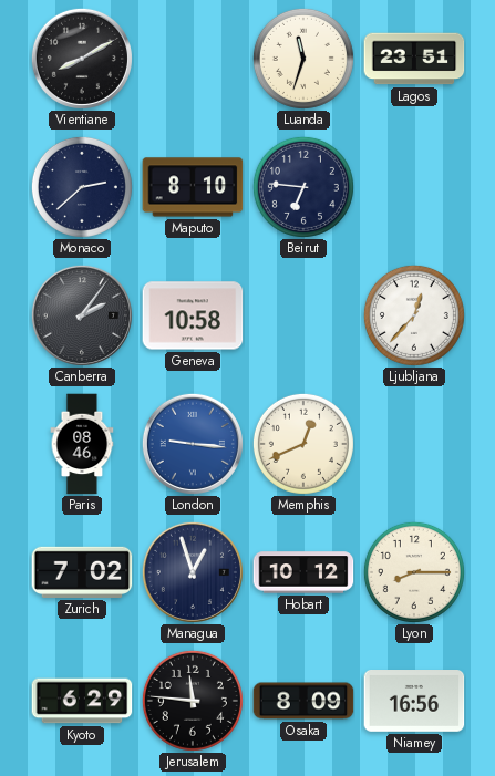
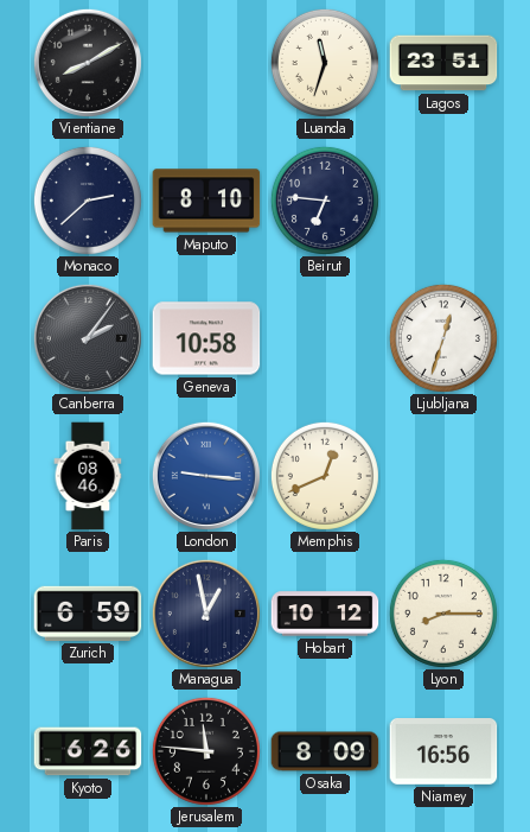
Ljubljana: 12:37 -> 12:33
Zurich: 7:02 -> 6:59
Managua: 12:57 -> 12:58
Kyoto: 6:29 -> 6:26
